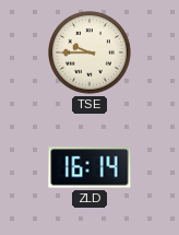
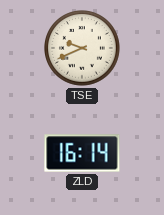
TSE: 9:45 -> 9:41
